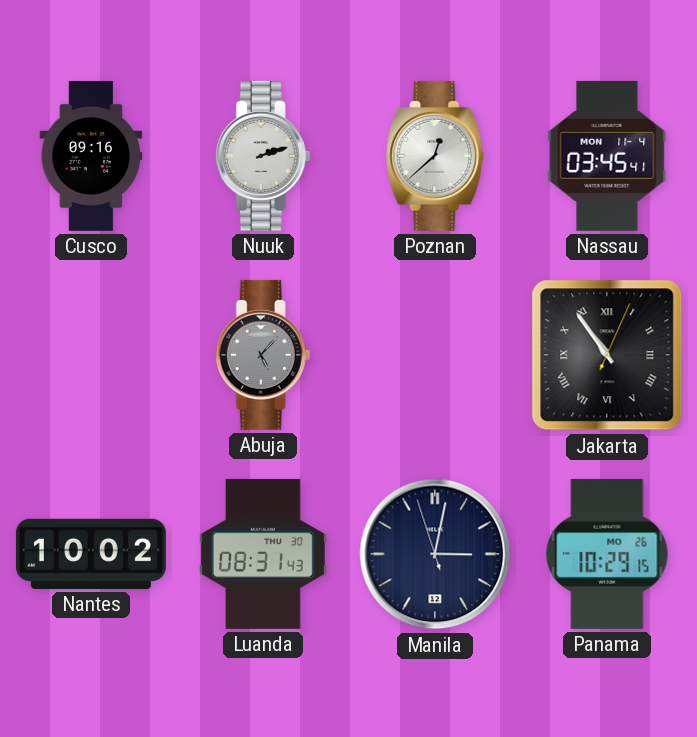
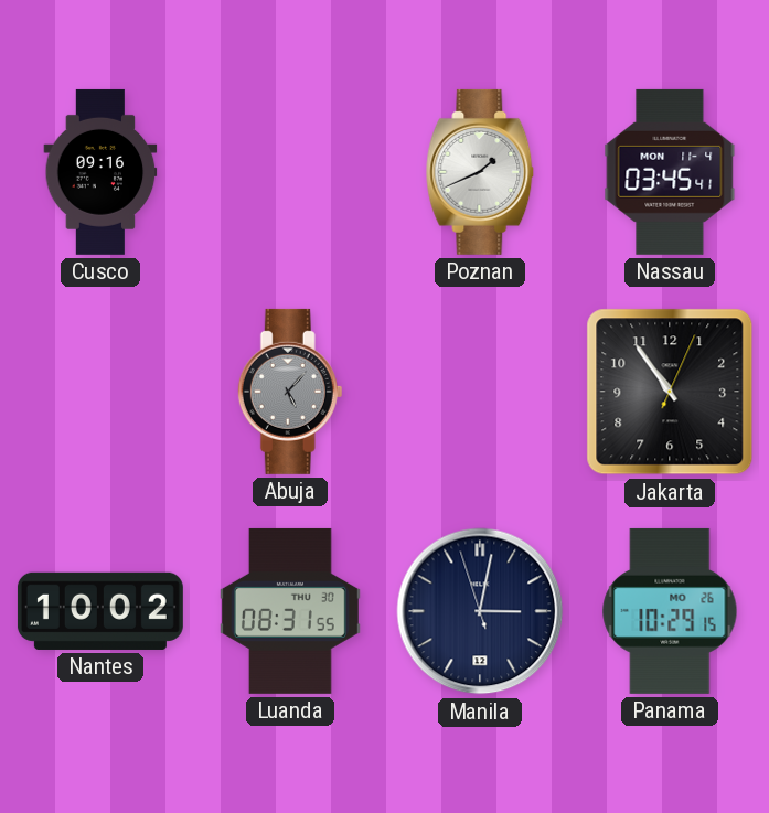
Nuuk: 2:12 -> none
Poznan: 12:38 -> 1:41
Jakarta numerals: Roman -> Arabic
Luanda: 08:31:43 -> 08:31:55
